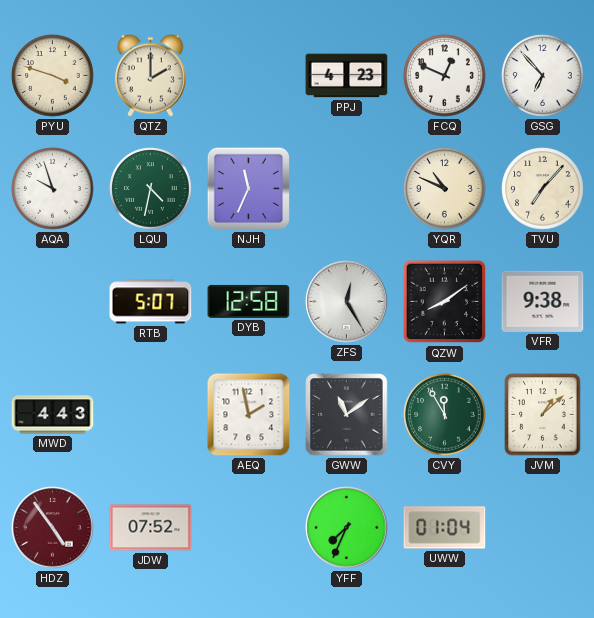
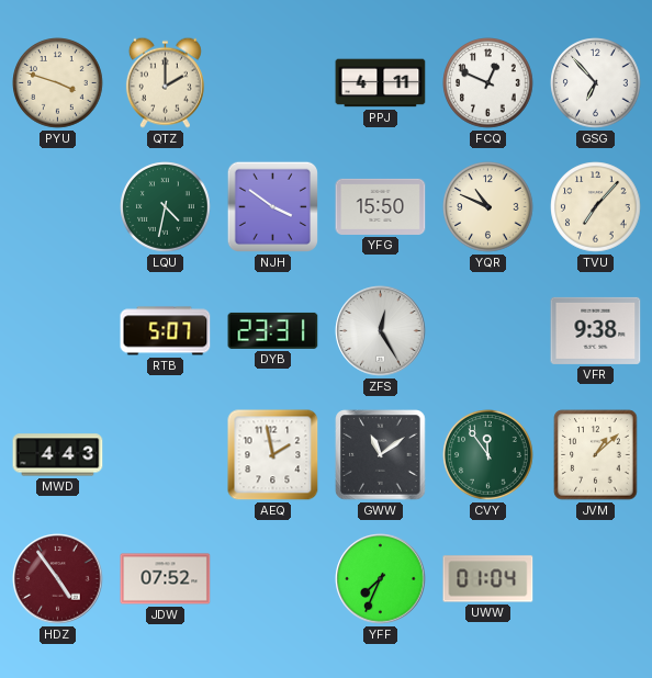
PPJ: 4:23 -> 4:11
AQA: 9:57 -> none
NJH: 11:34 -> 3:51
YFG: none -> 15:50
DYB: 12:58 -> 23:31
QZW: 8:09 -> none
CVY: 11:55 -> 11:54
